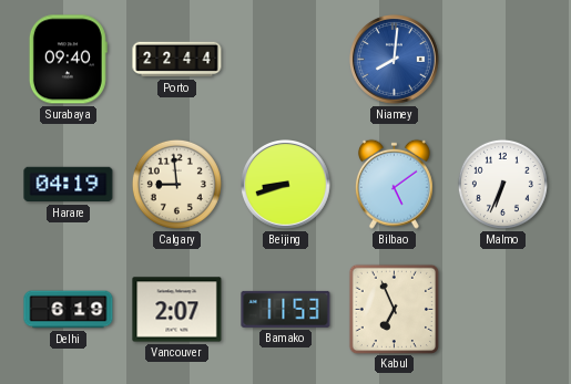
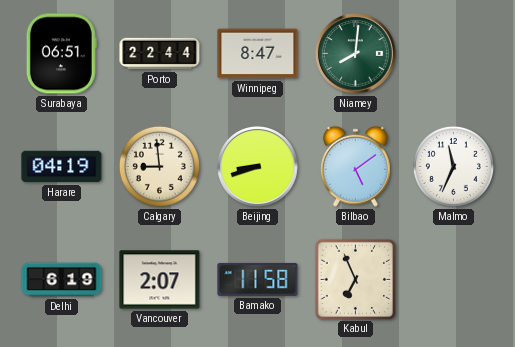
Surabaya: 09:40 -> 06:51
Winnipeg: none -> 8:47
Niamey dial: blue -> green
Malmo: 6:34 -> 11:34
Bamako: 11:53 -> 11:58
